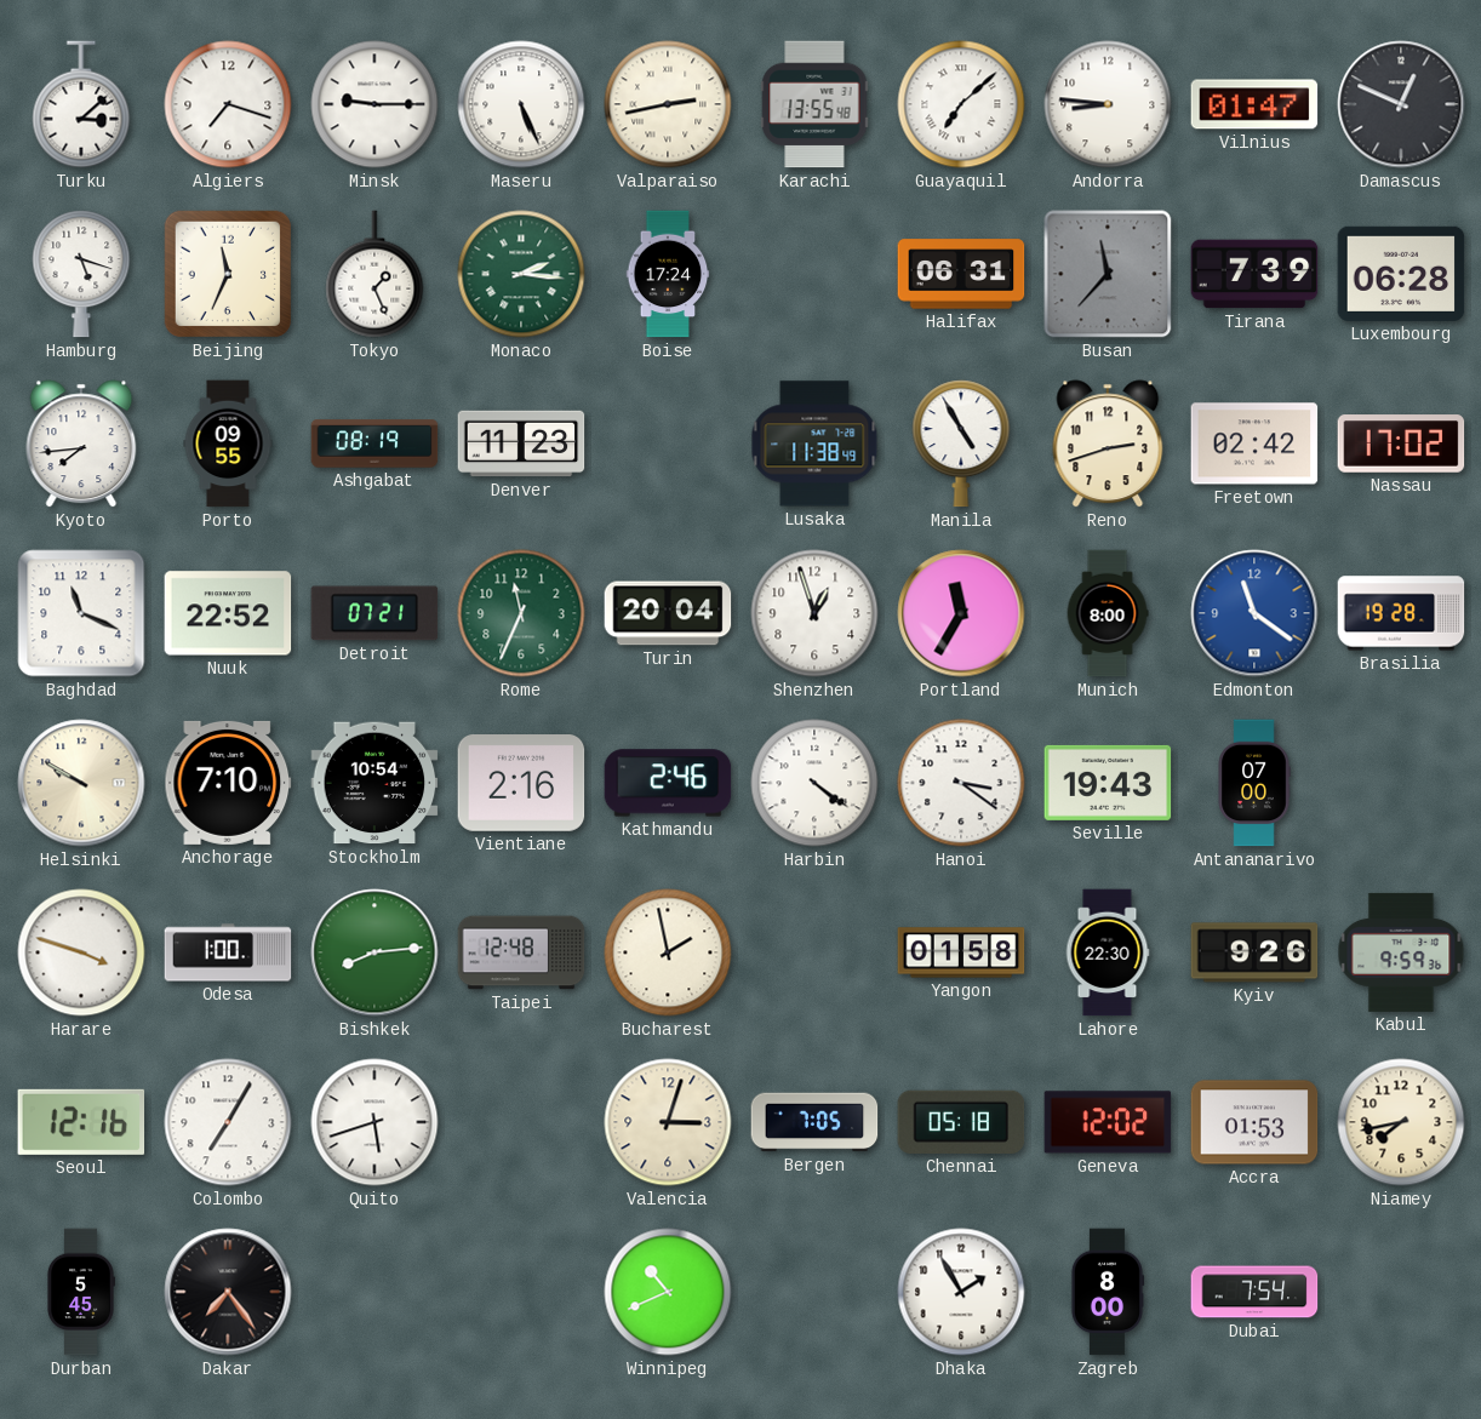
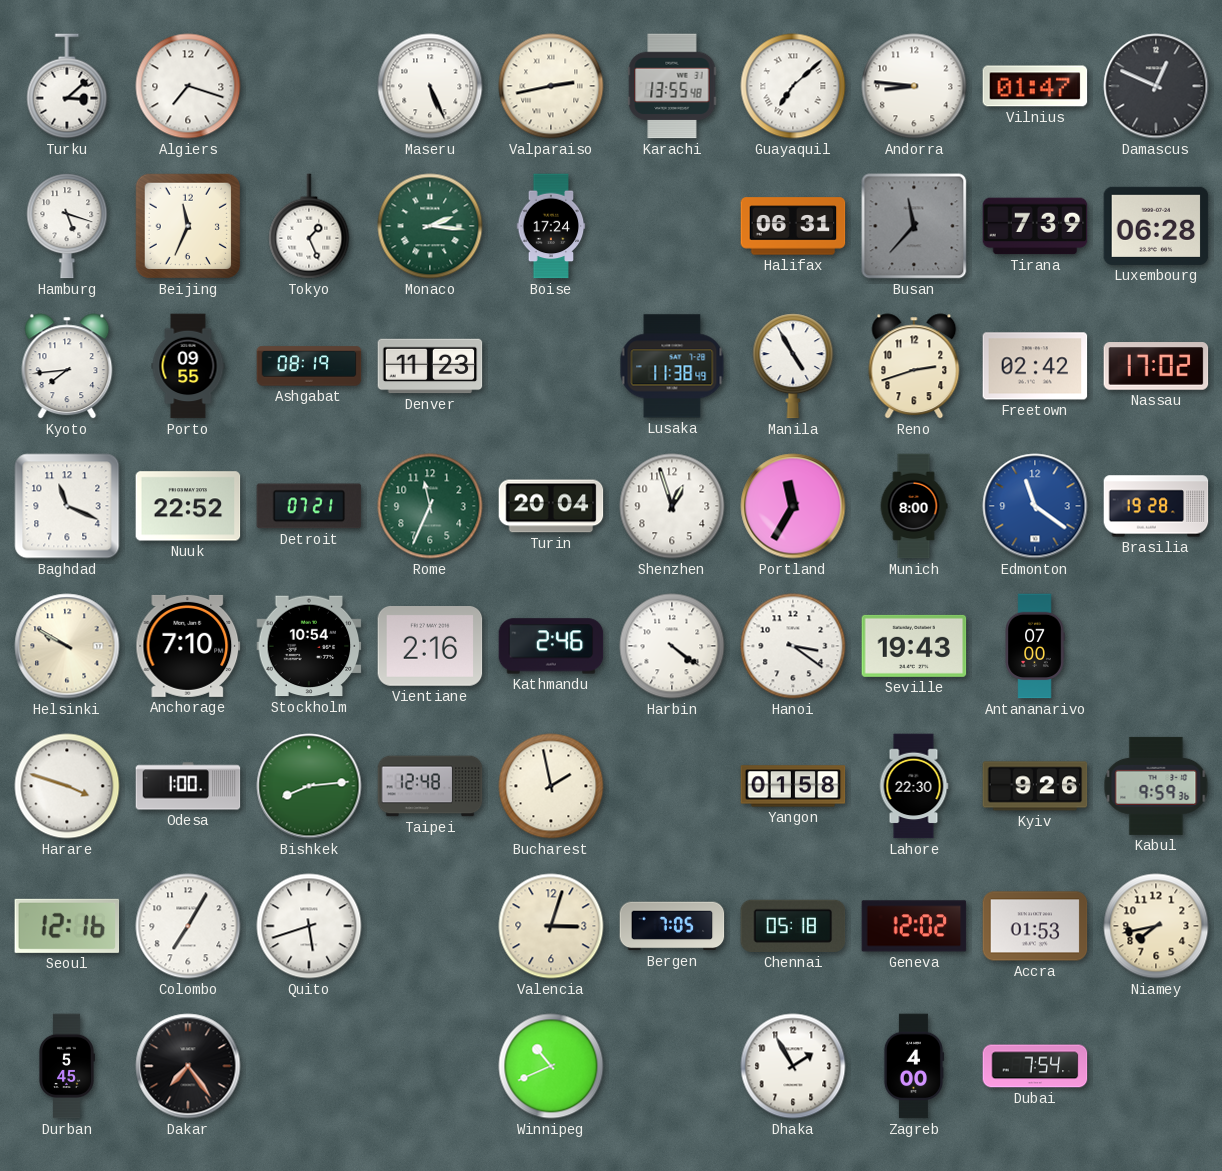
Minsk: 9:15 -> none
Zagreb: 8:00 -> 4:00
